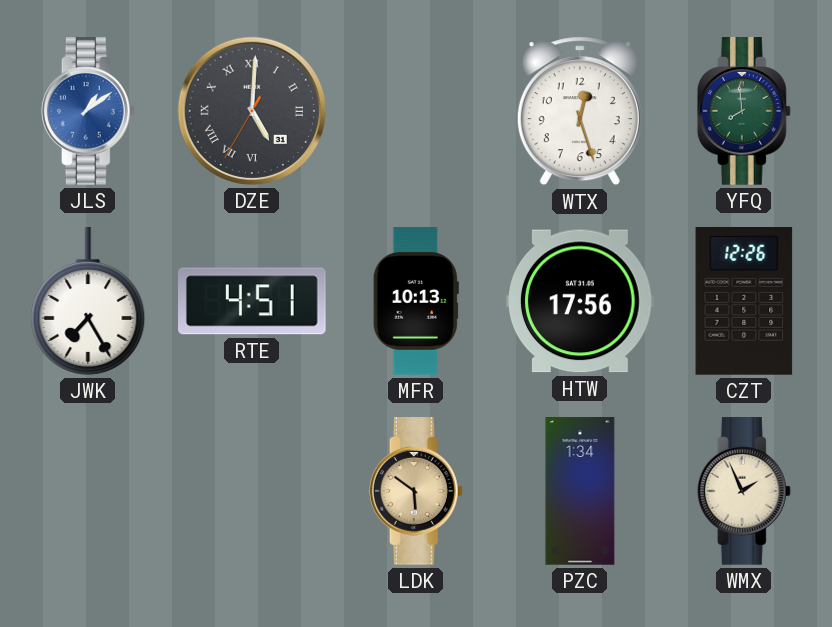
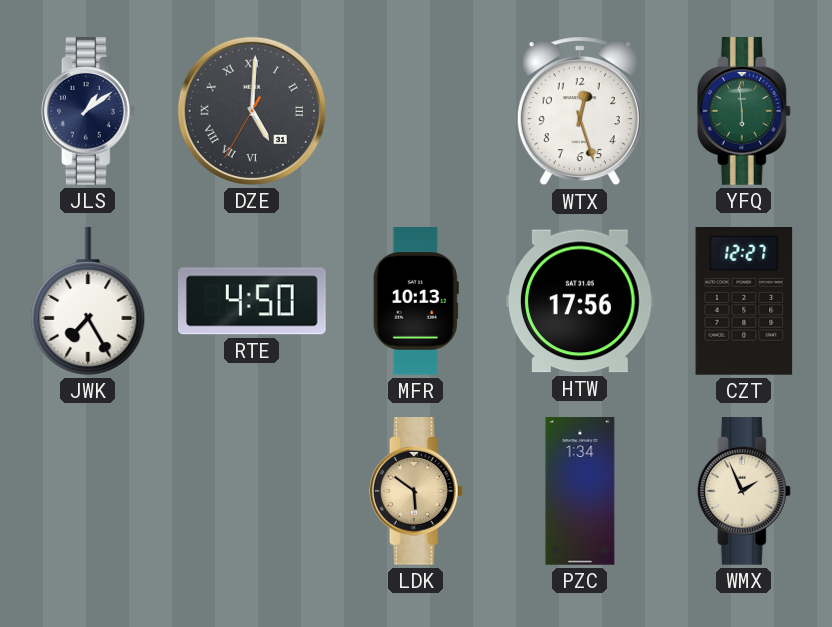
JLS dial: blue -> navy
YFQ: 7:59 -> 5:59
RTE: 4:51 -> 4:50
CZT: 12:26 -> 12:27
